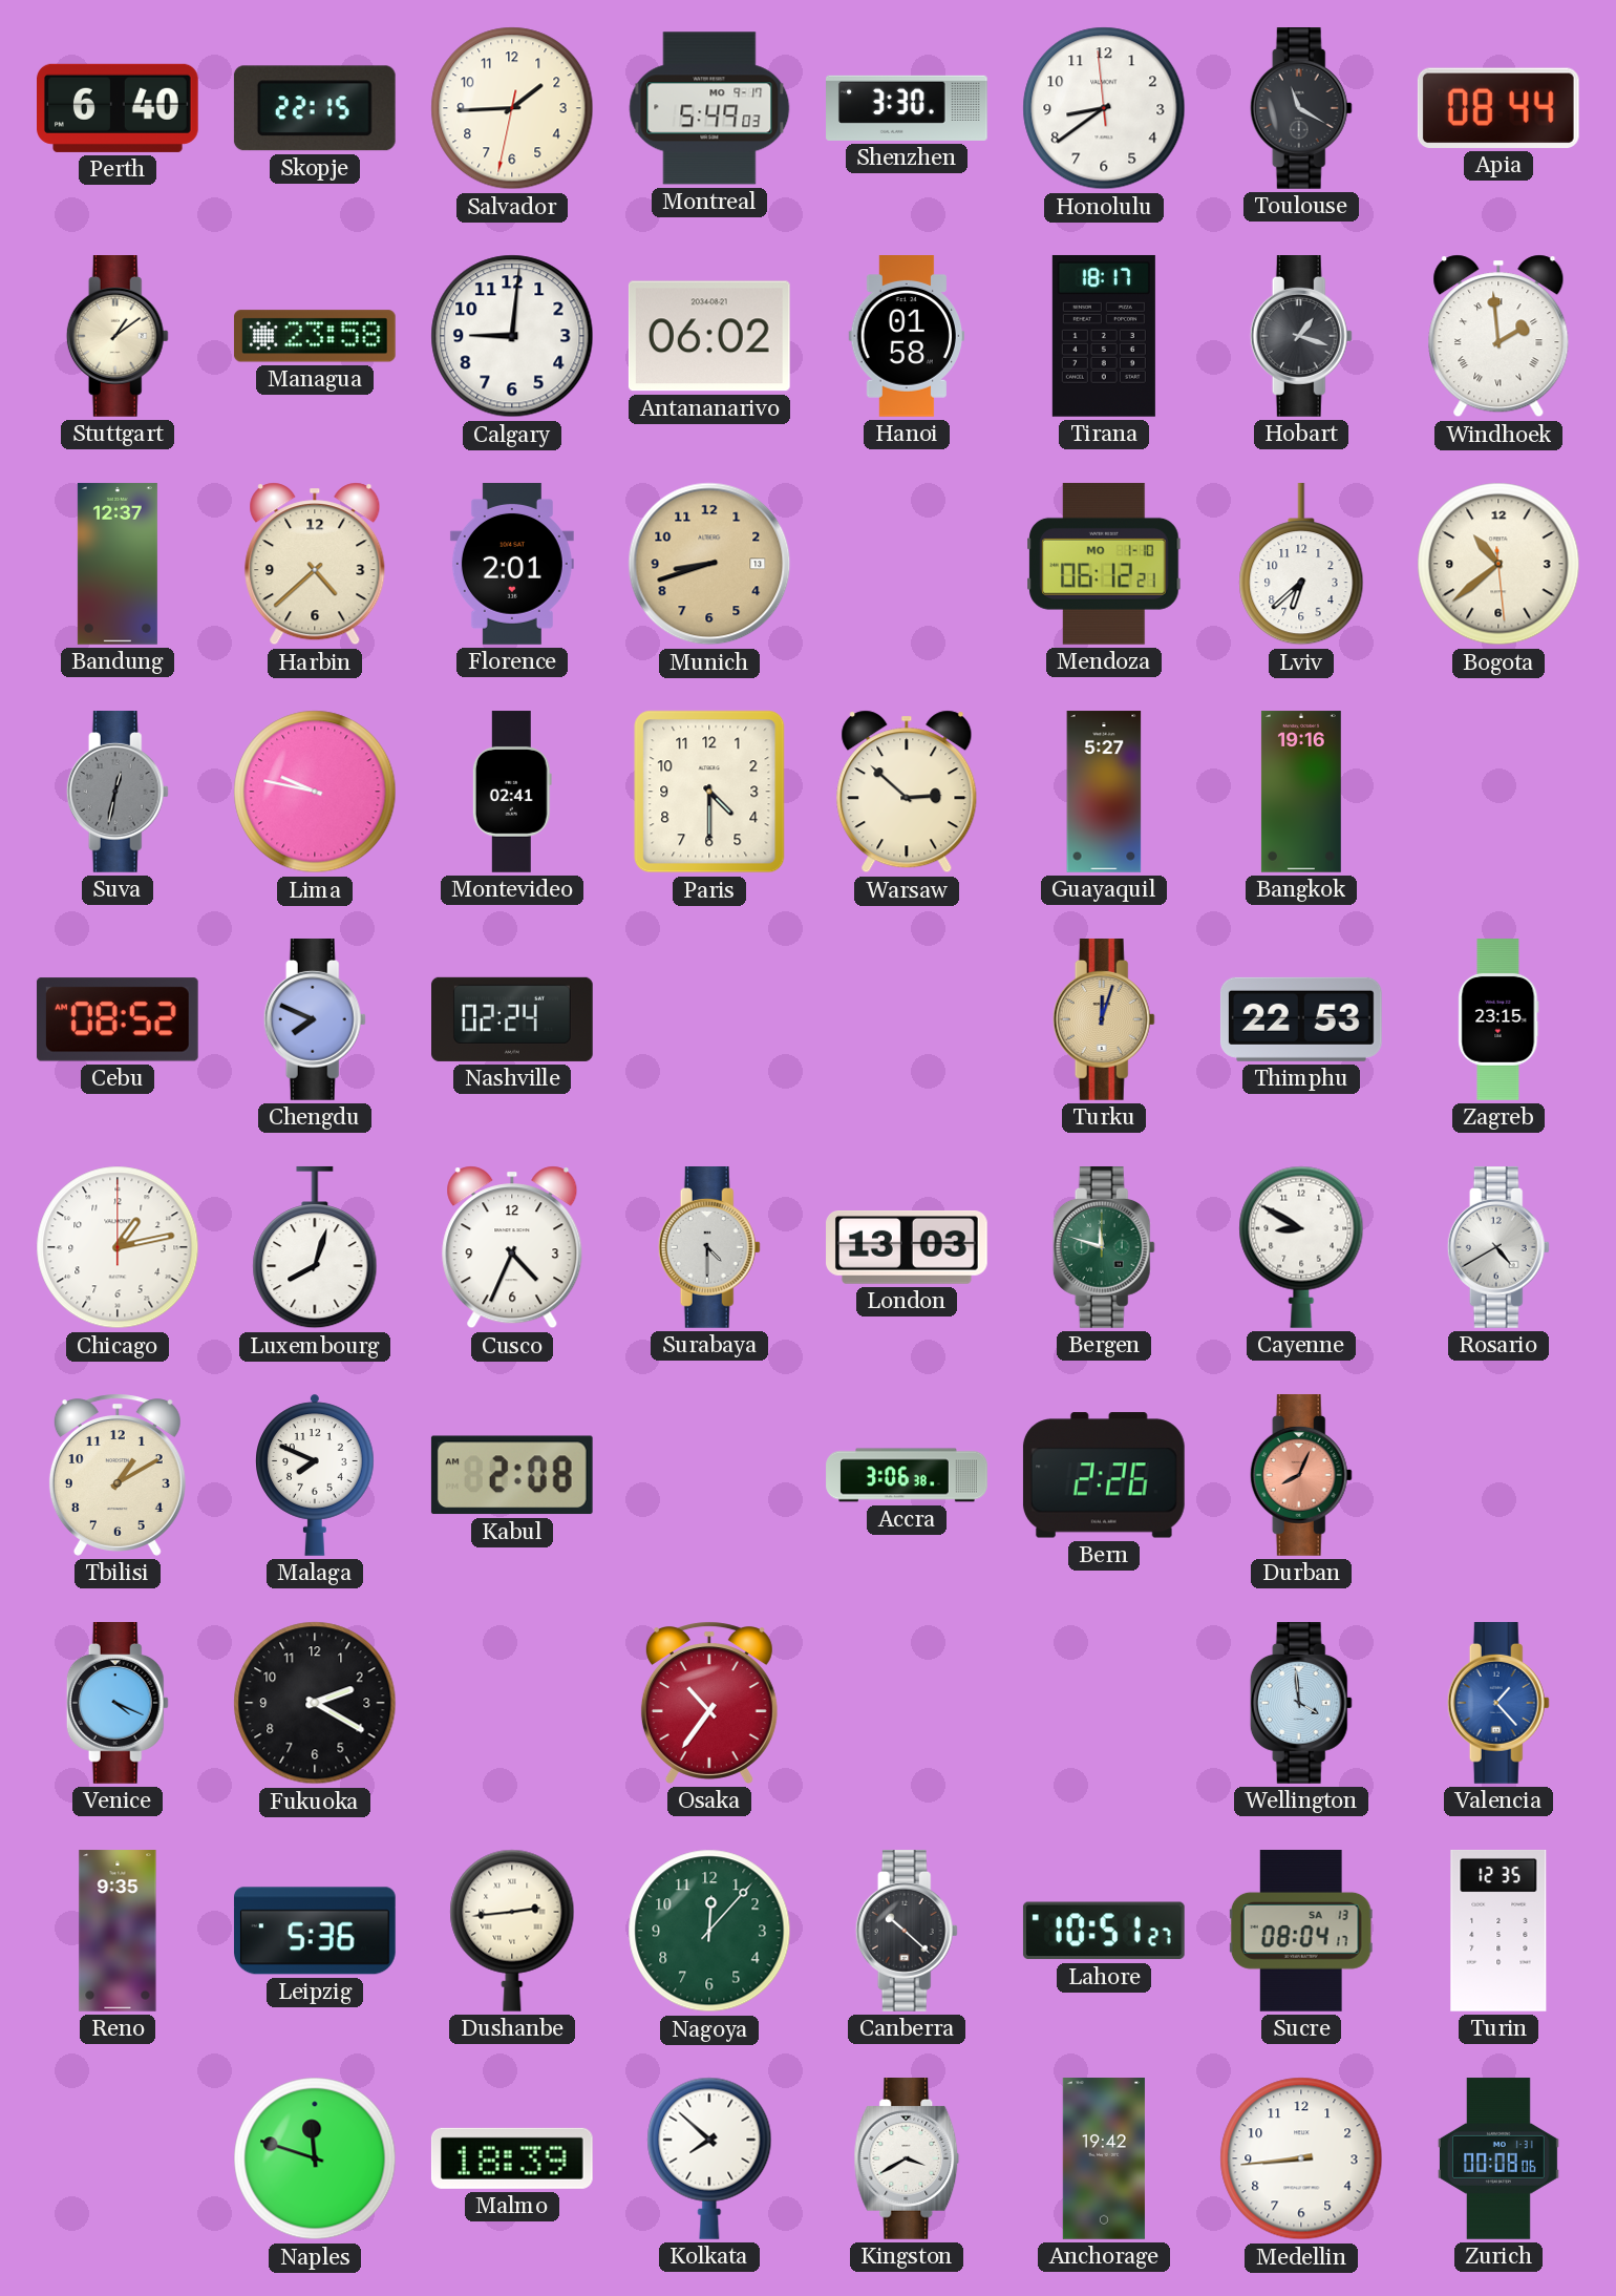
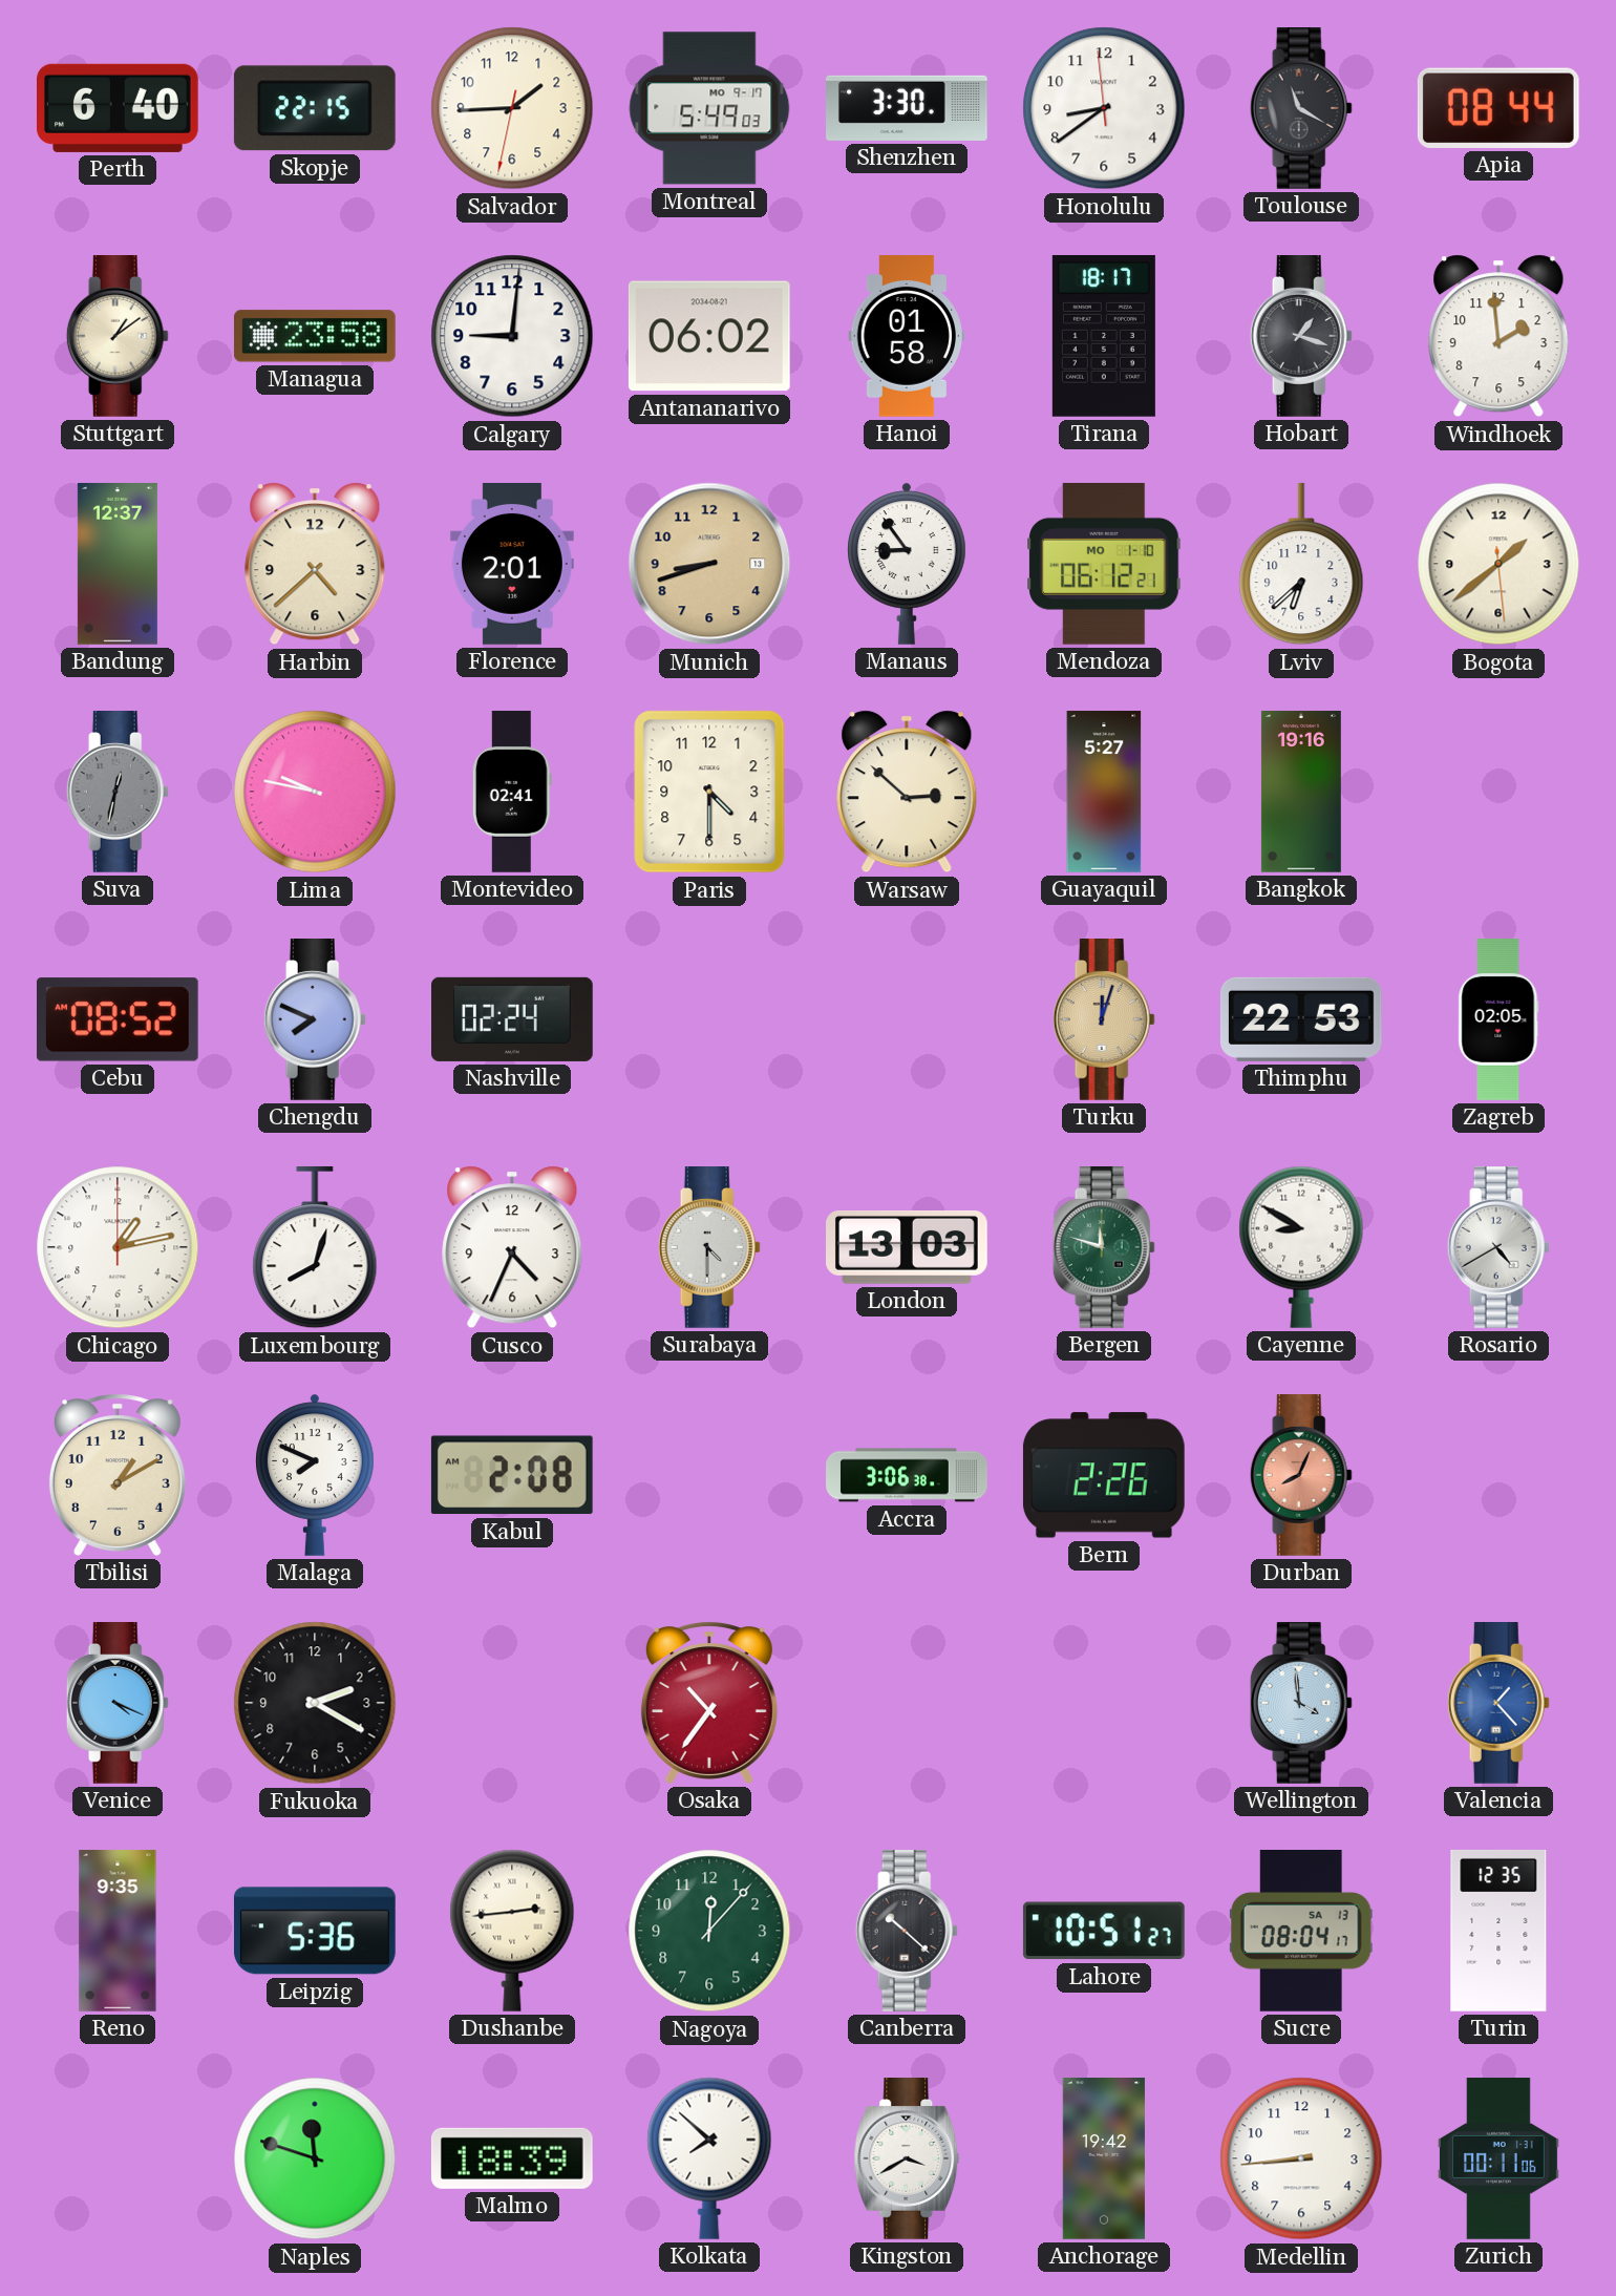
Windhoek numerals: Roman -> Arabic
Manaus: none -> 8:54
Bogota: 10:38 -> 1:38
Zagreb: 23:15 -> 02:05
Zurich: 00:08 -> 00:11
